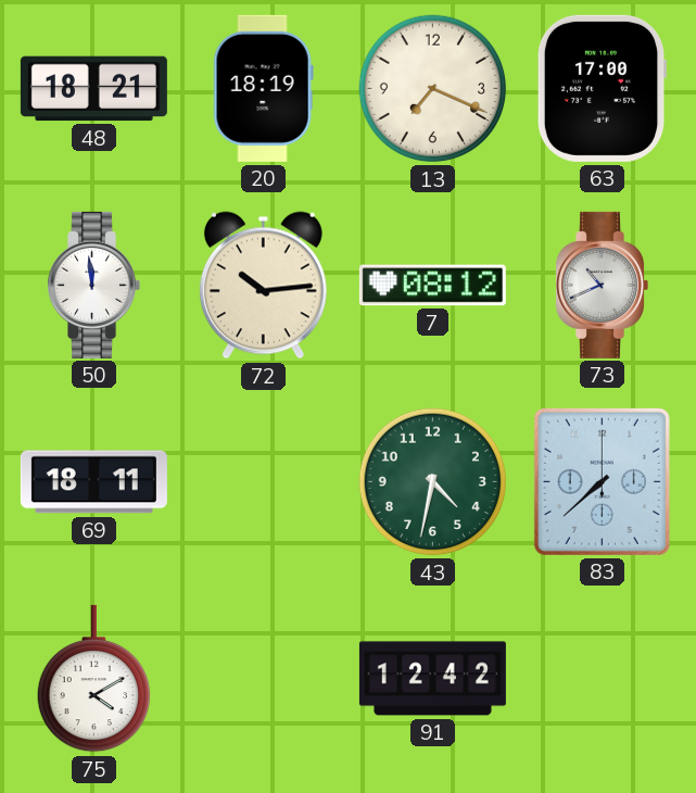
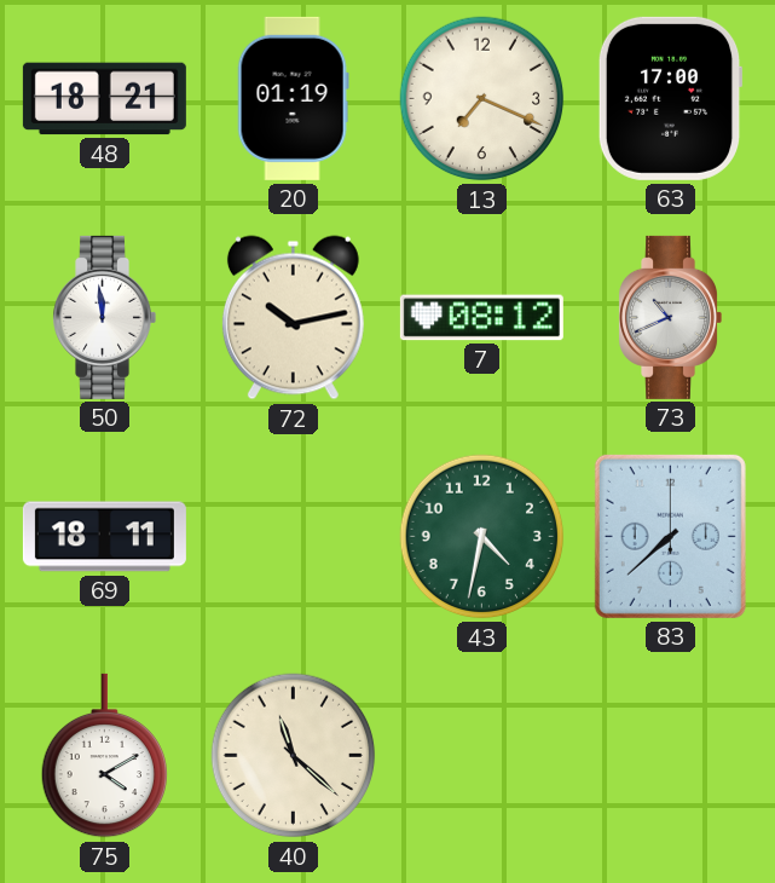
20: 18:19 -> 01:19
72: 10:14 -> 10:13
40: none -> 11:22
91: 12:42 -> none
